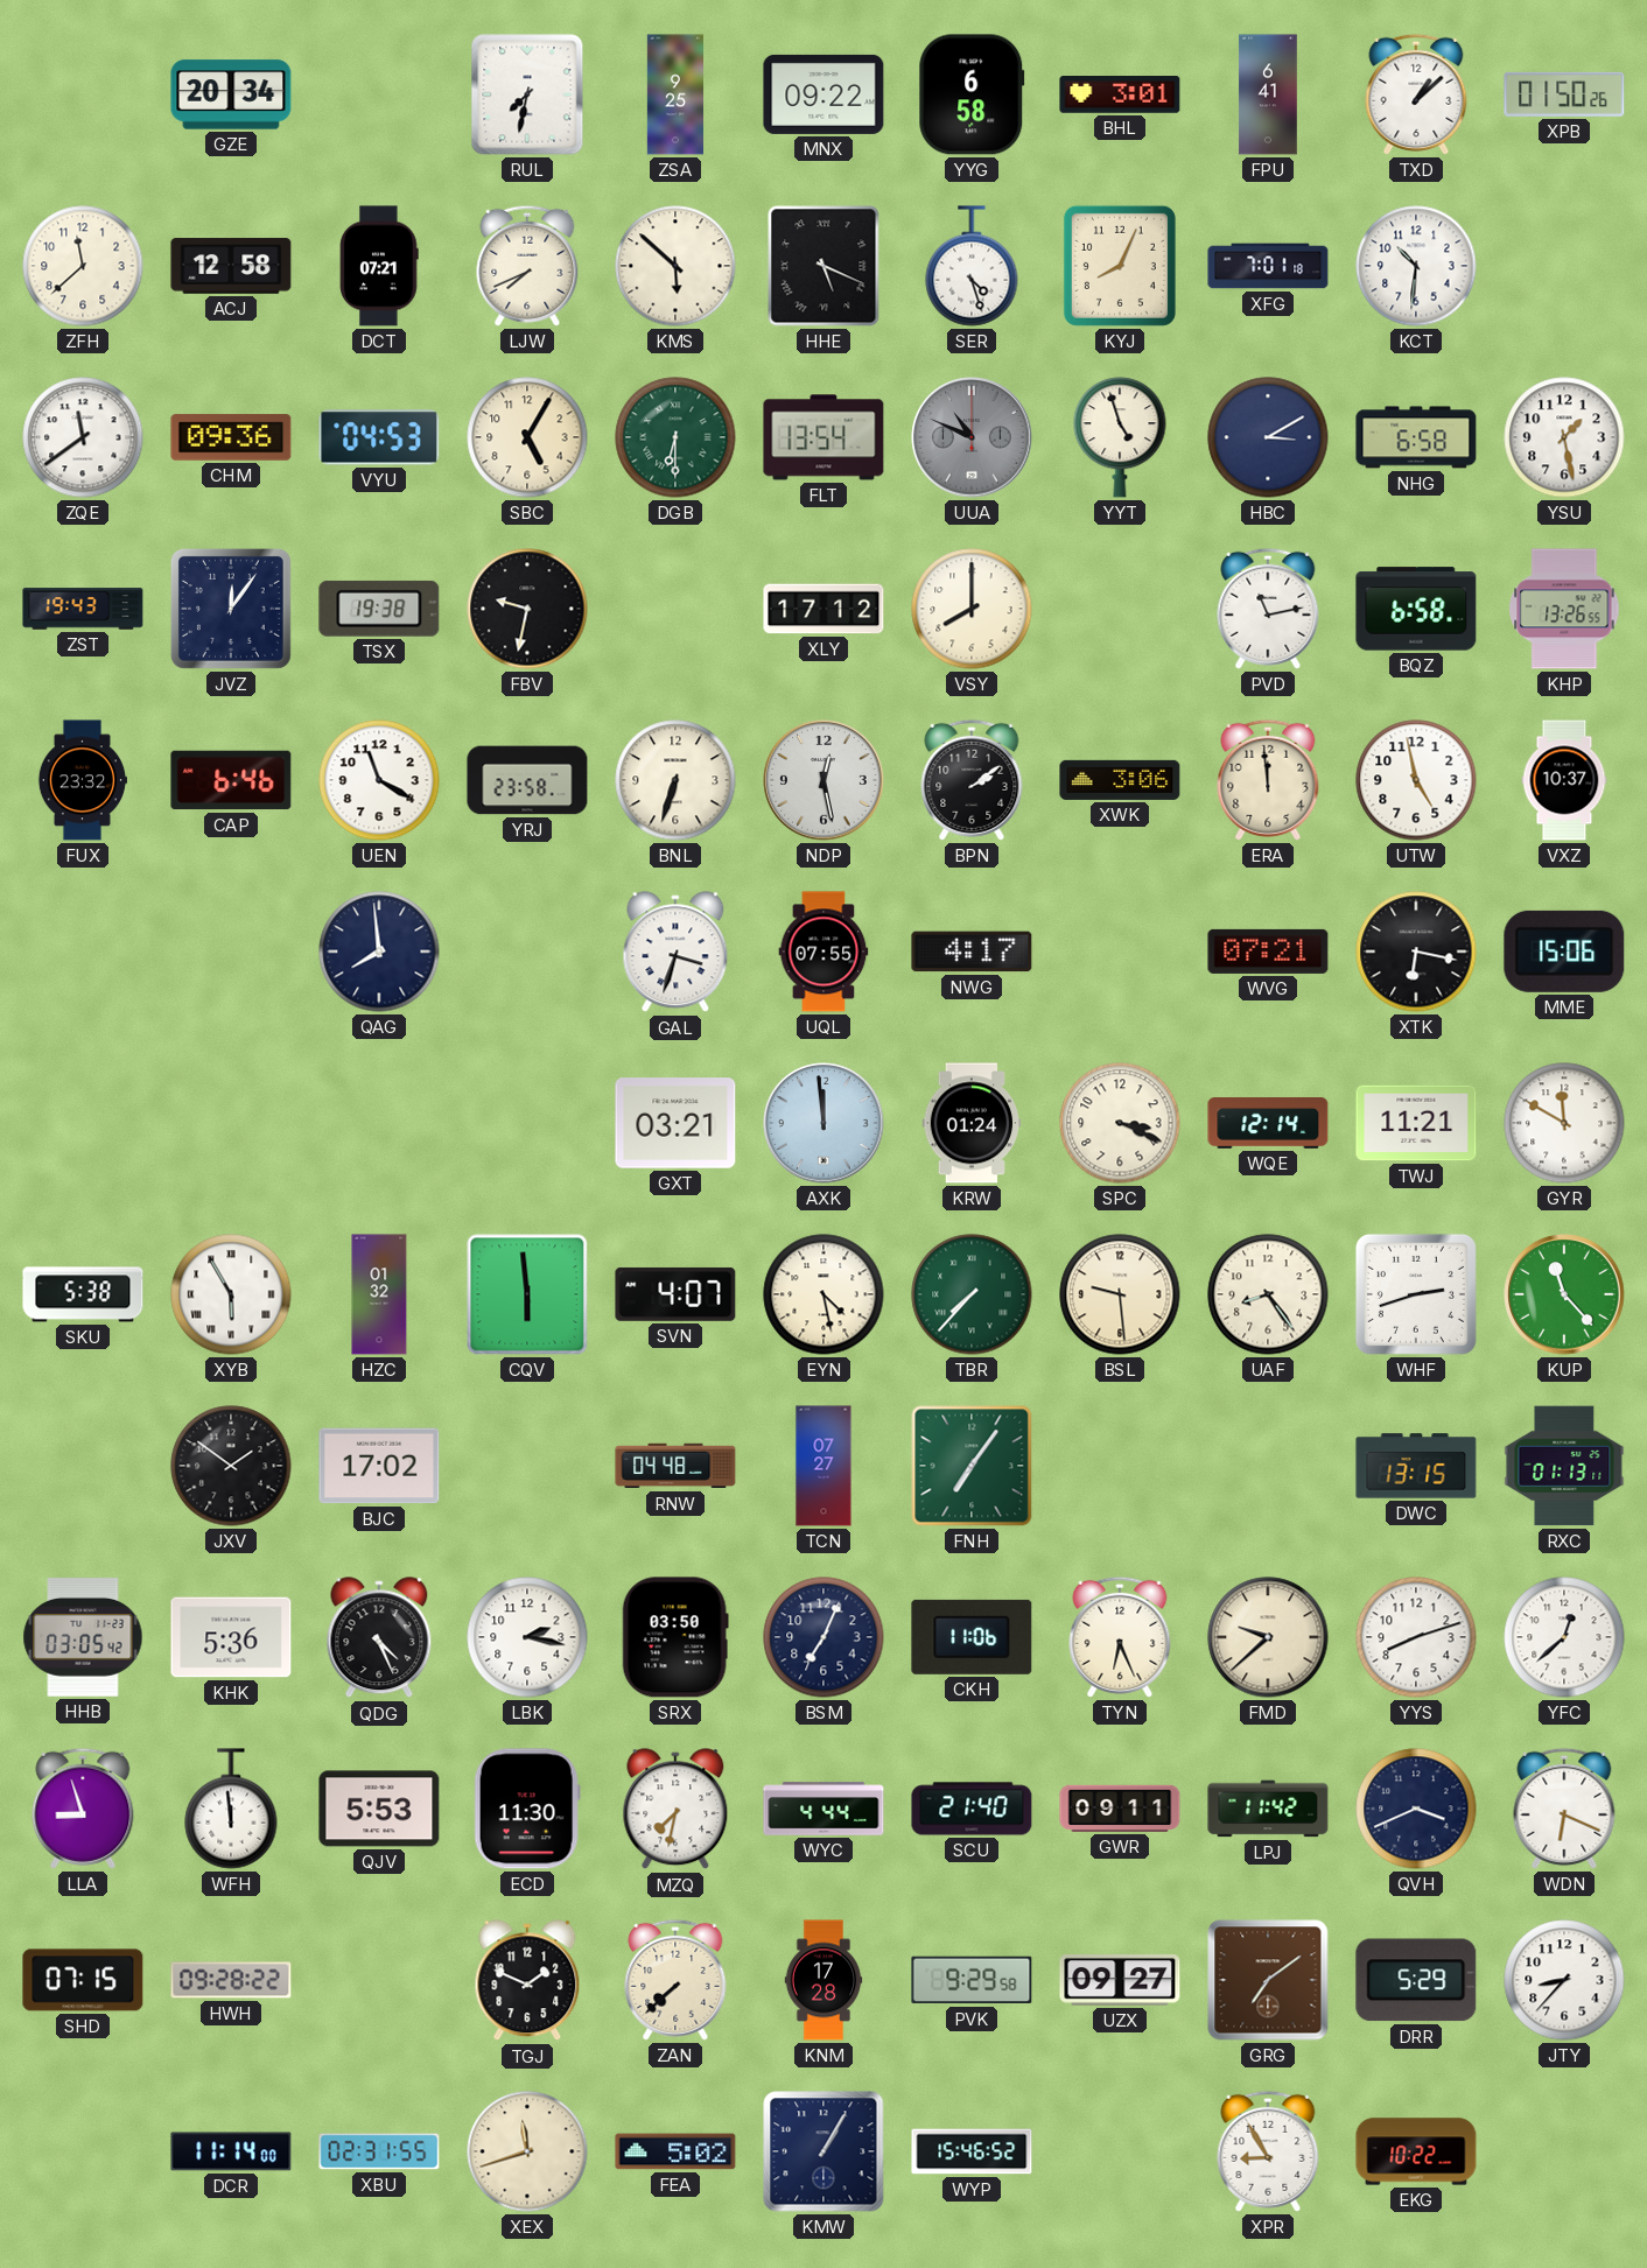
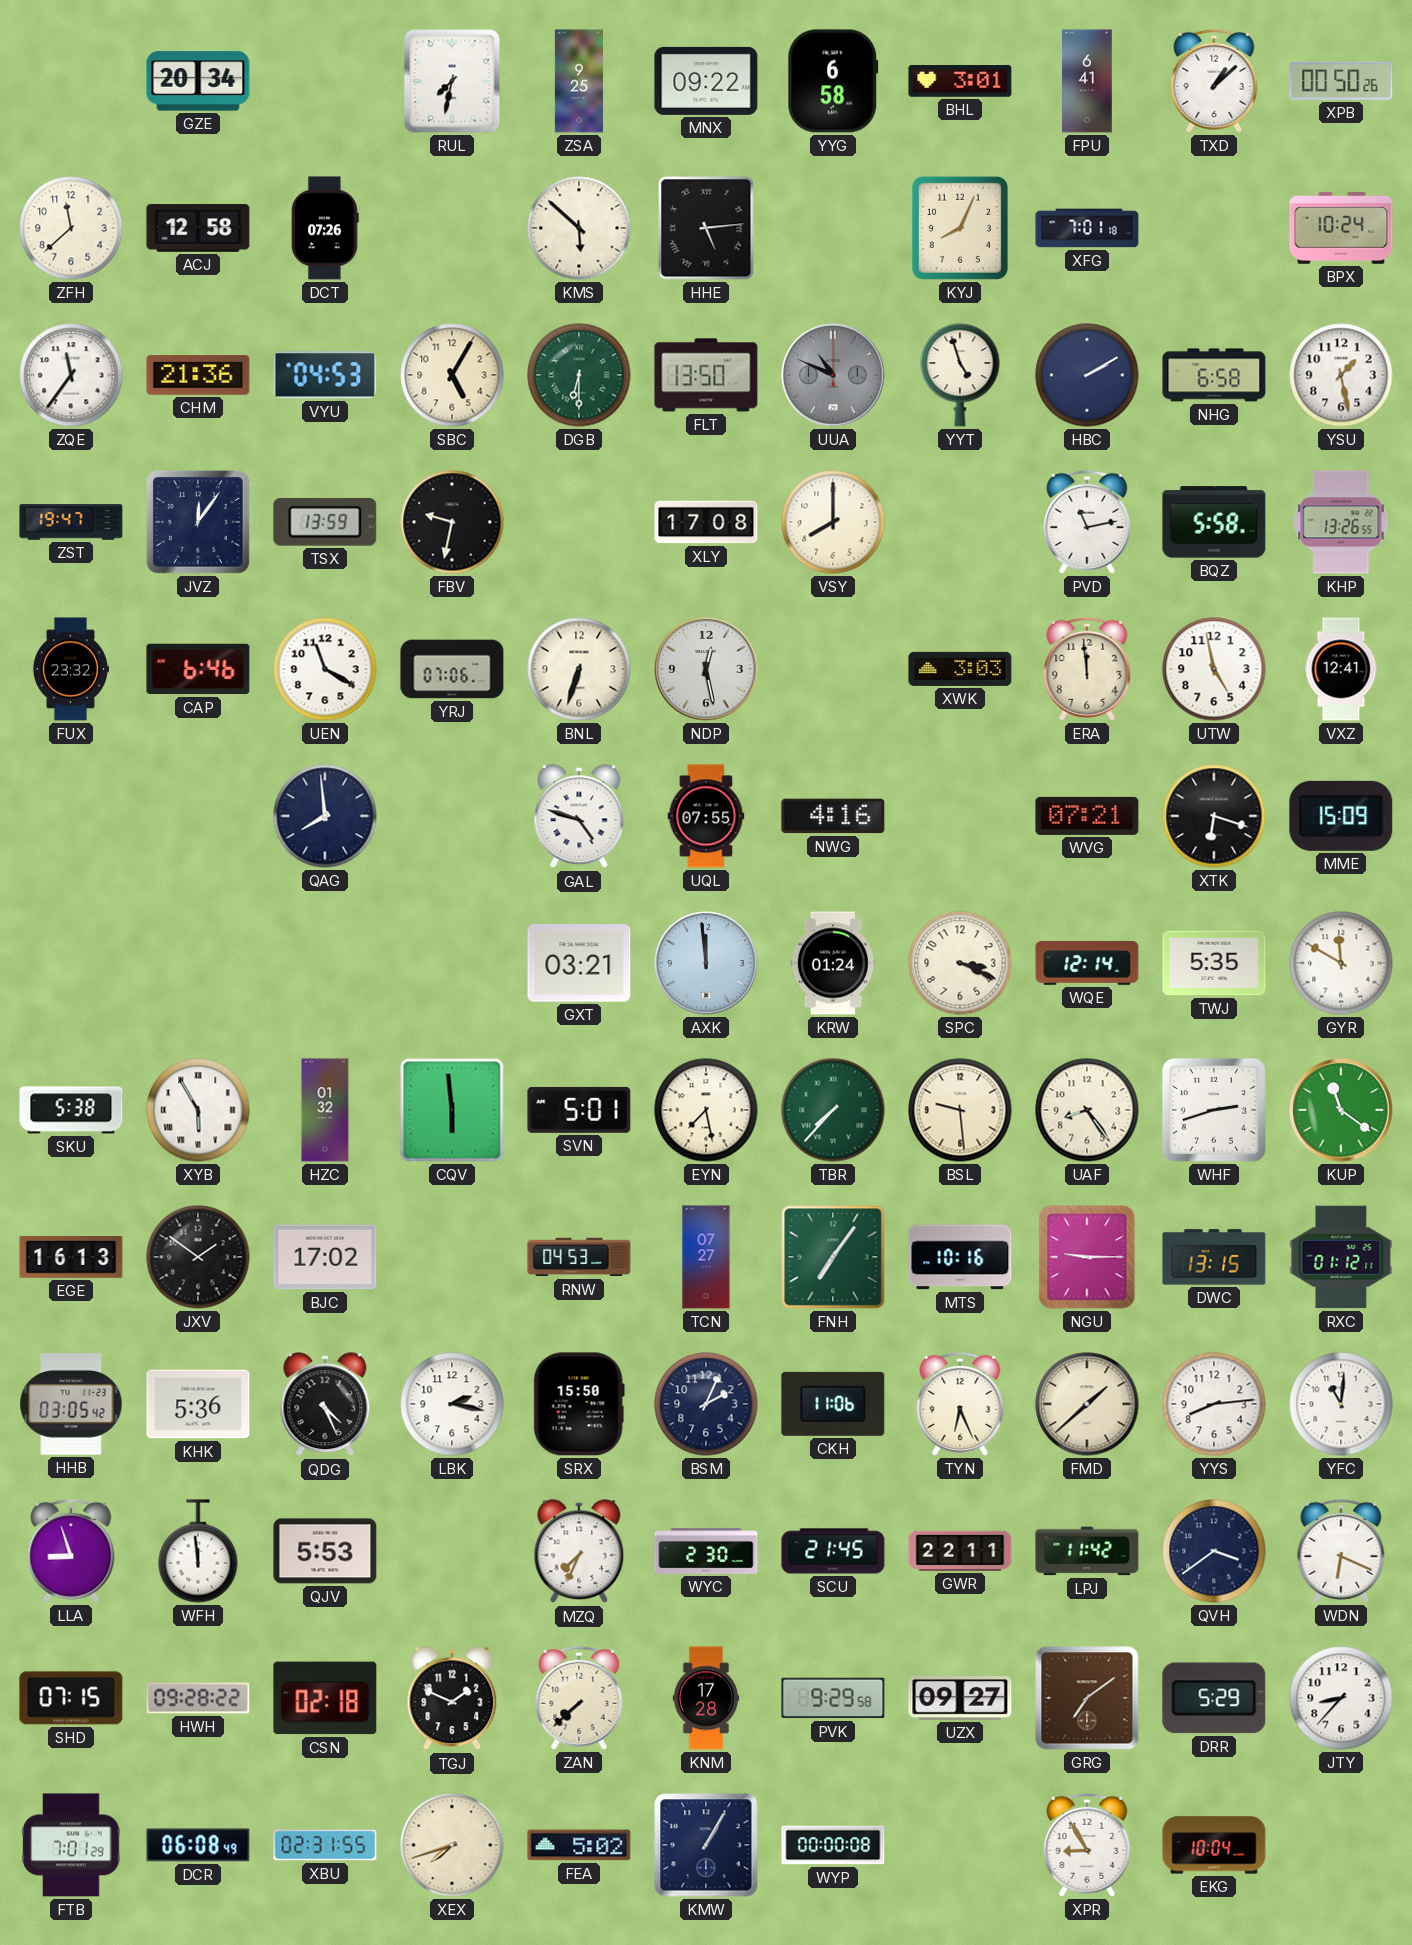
XPB: 01:50 -> 00:50
DCT: 07:21 -> 07:26
LJW: 7:41 -> none
HHE: 5:19 -> 5:14
SER: 4:27 -> none
KCT: 10:31 -> none
BPX: none -> 10:24
ZQE: 11:39 -> 11:36
CHM: 09:36 -> 21:36
FLT: 13:54 -> 13:50
HBC: 3:10 -> 2:10
ZST: 19:43 -> 19:47
TSX: 19:38 -> 13:59
XLY: 17:12 -> 17:08
BQZ: 6:58 -> 5:58
YRJ: 23:58 -> 07:06
BPN: 2:09 -> none
XWK: 3:06 -> 3:03
VXZ: 10:37 -> 12:41
GAL: 3:33 -> 4:48
NWG: 4:17 -> 4:16
XTK: 6:17 -> 6:18
MME: 15:06 -> 15:09
TWJ: 11:21 -> 5:35
SVN: 4:07 -> 5:01
EYN: 4:28 -> 7:28
KUP: 11:23 -> 11:21
EGE: none -> 16:13
RNW: 04:48 -> 04:53
MTS: none -> 10:16
NGU: none -> 9:15
RXC: 01:13 -> 01:12
SRX: 03:50 -> 15:50
BSM: 7:04 -> 2:04
FMD: 9:38 -> 1:38
YYS: 8:12 -> 8:14
YFC: 12:38 -> 11:01
ECD: 11:30 -> none
MZQ: 7:32 -> 7:34
WYC: 4:44 -> 2:30
SCU: 21:40 -> 21:45
GWR: 09:11 -> 22:11
QVH: 3:41 -> 3:39
CSN: none -> 02:18
FTB: none -> 7:01
DCR: 11:14 -> 06:08
XEX: 11:42 -> 7:42
WYP: 15:46 -> 00:00
EKG: 10:22 -> 10:04
